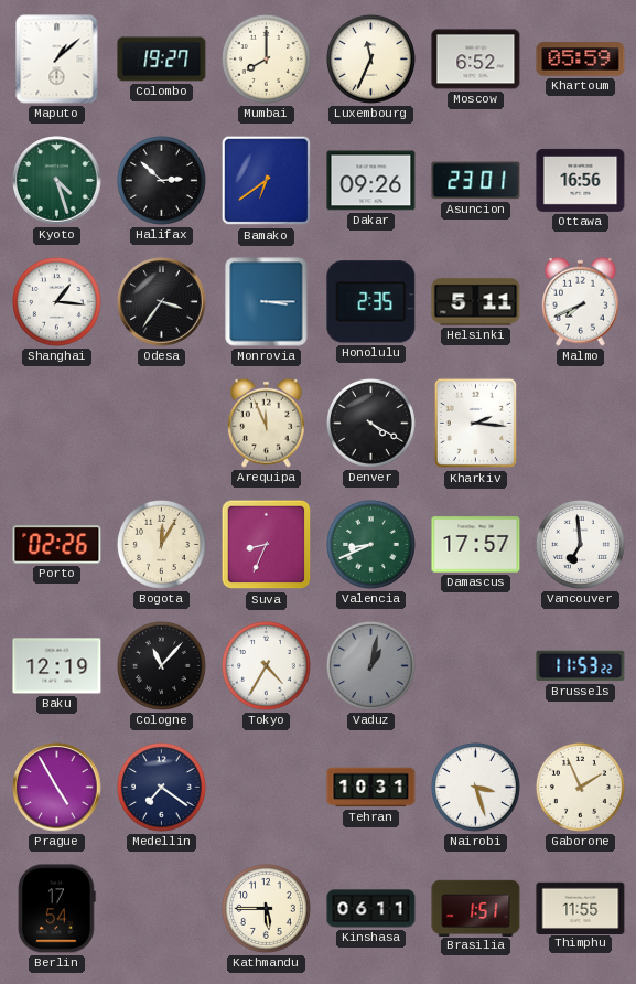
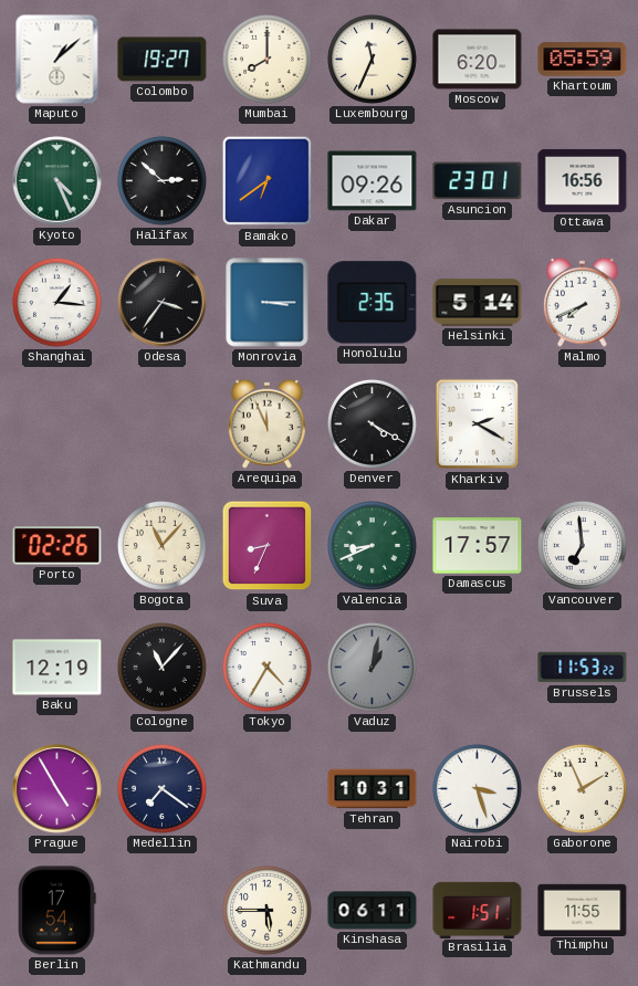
Moscow: 6:52 -> 6:20
Kyoto: 4:27 -> 4:26
Helsinki: 5:11 -> 5:14
Kharkiv: 2:16 -> 2:20
Bogota: 12:05 -> 11:07
